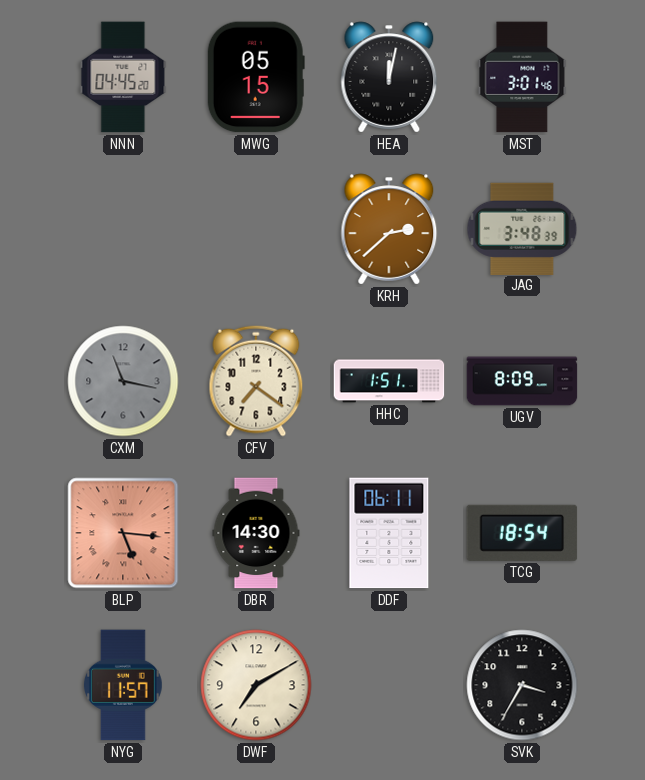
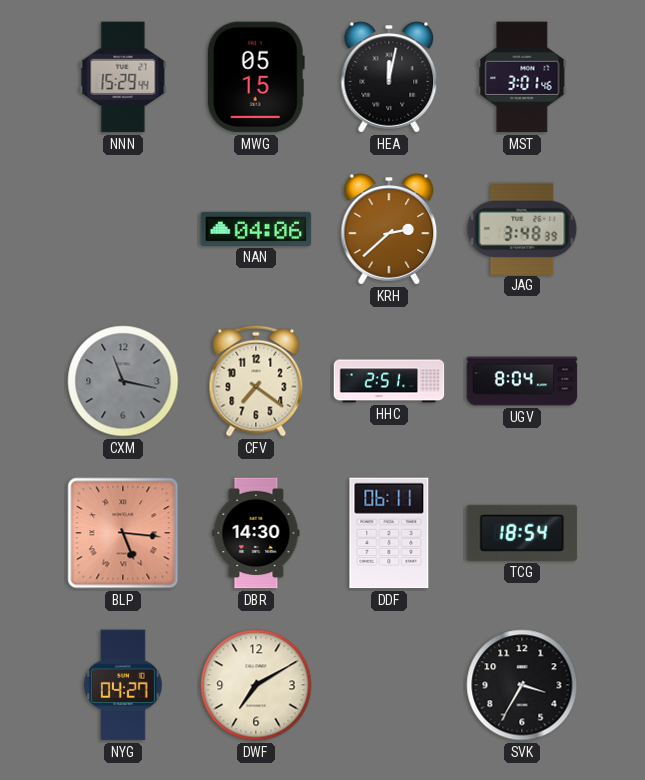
NNN: 04:45 -> 15:29
NAN: none -> 04:06
HHC: 1:51 -> 2:51
UGV: 8:09 -> 8:04
NYG: 11:57 -> 04:27
